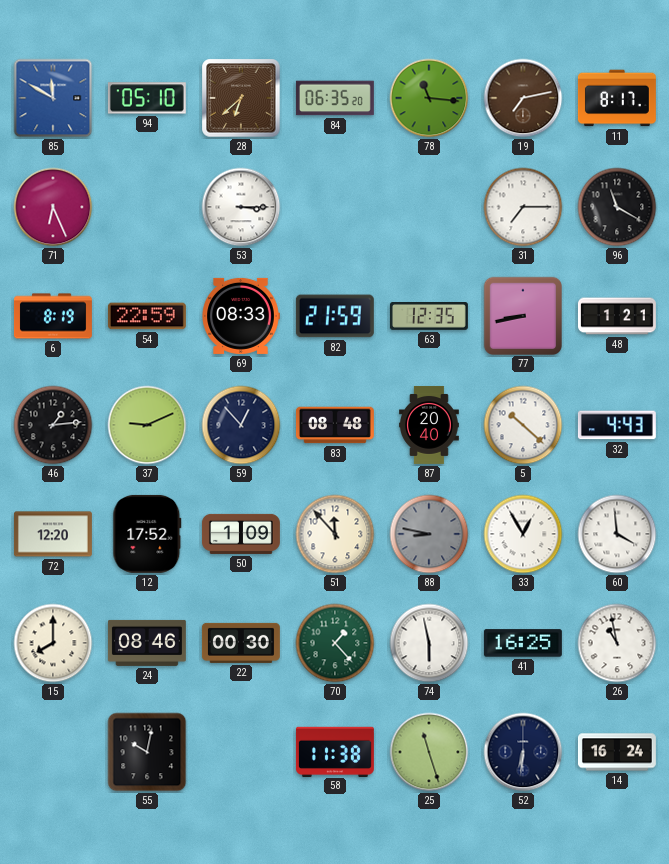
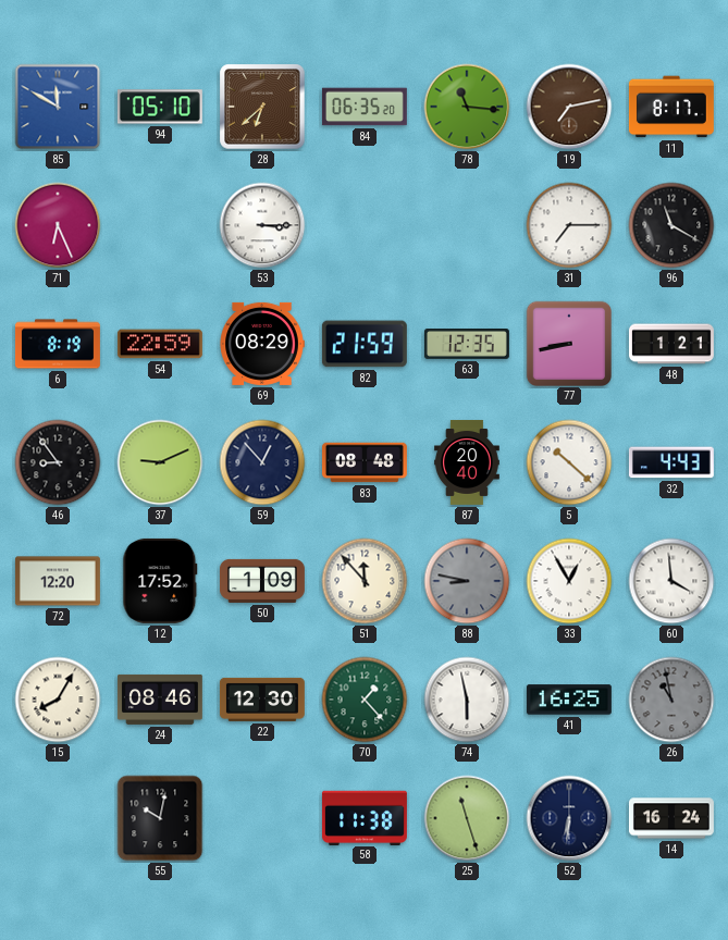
69: 08:33 -> 08:29
46: 1:14 -> 8:54
15: 8:00 -> 8:05
22: 00:30 -> 12:30
26 dial: white -> grey
